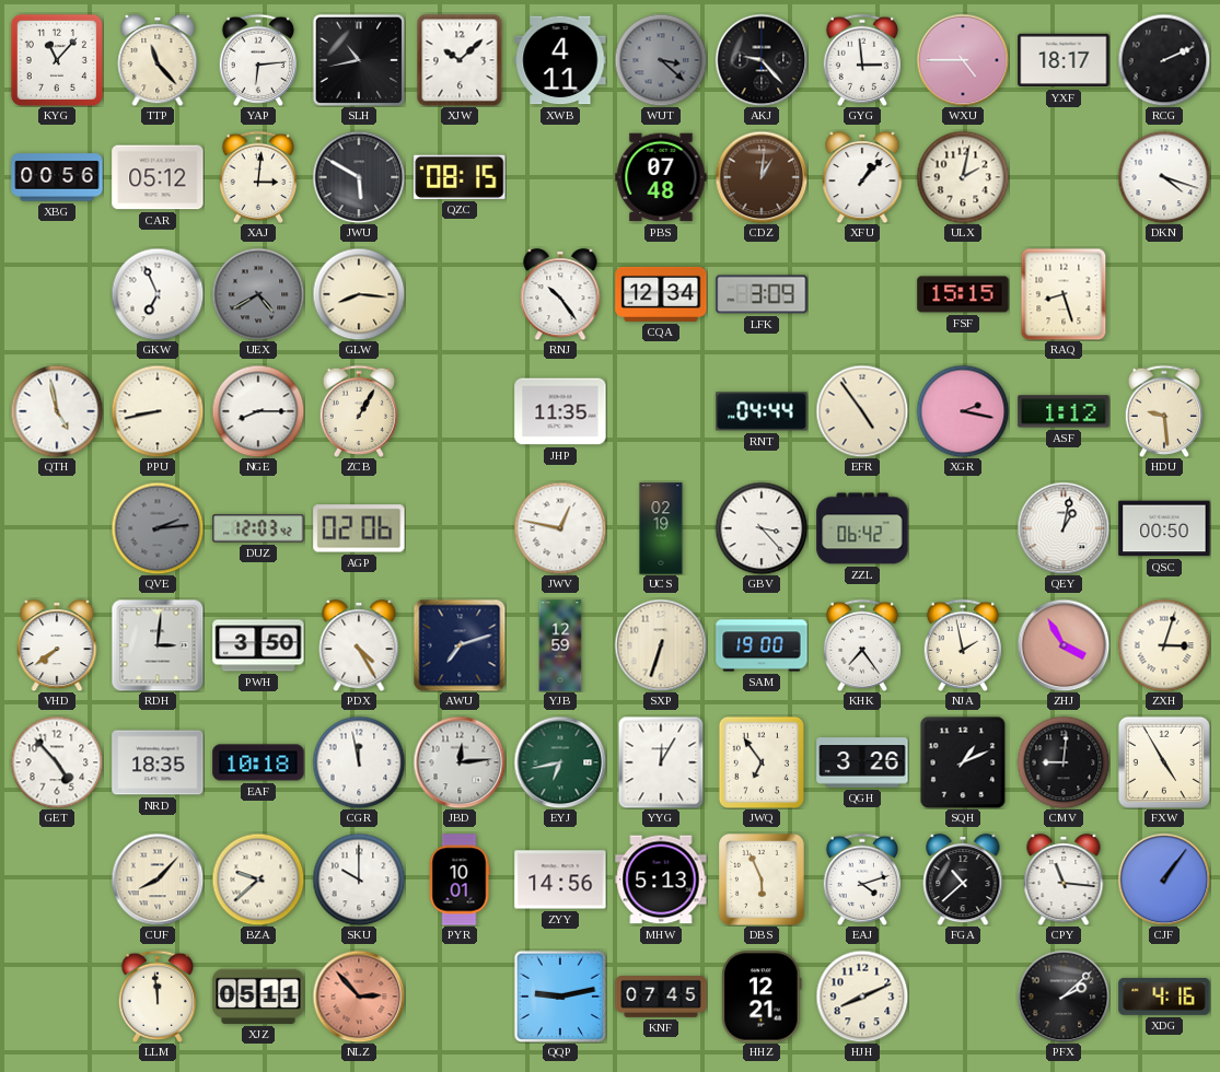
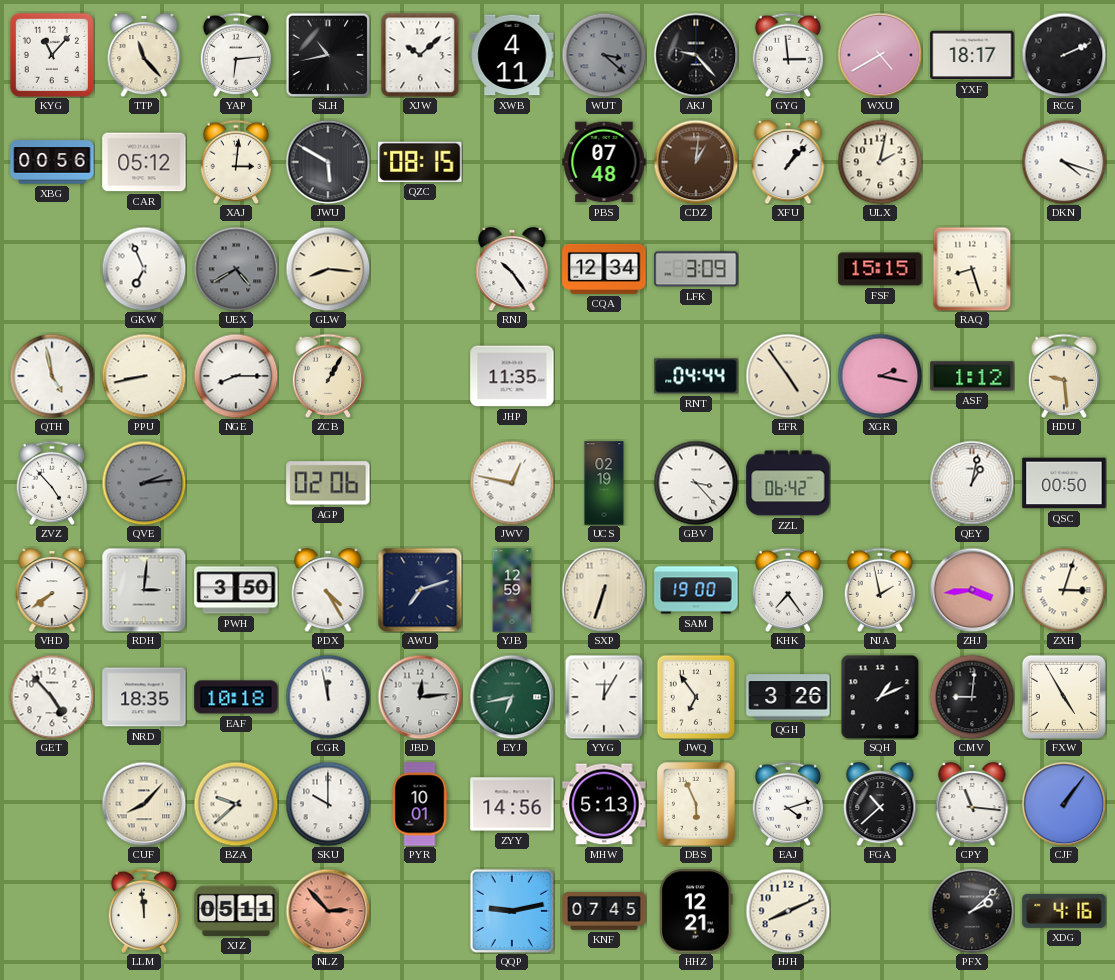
WXU: 4:45 -> 4:40
ZVZ: none -> 4:53
DUZ: 12:03 -> none
ZHJ: 3:55 -> 3:44
